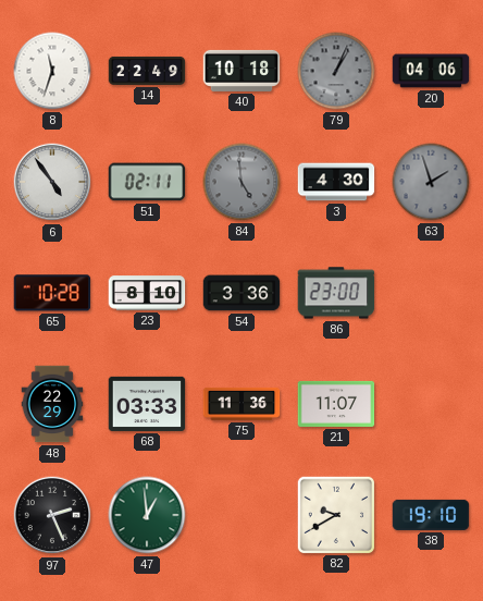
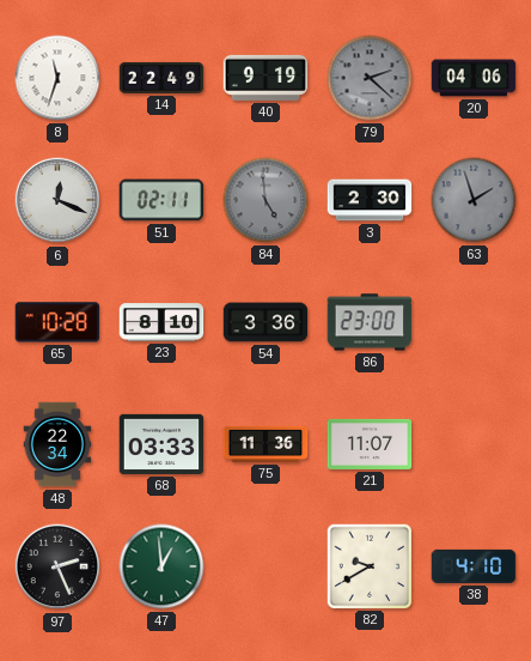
40: 10:18 -> 9:19
79: 1:04 -> 2:22
6: 4:54 -> 12:19
3: 4:30 -> 2:30
48: 22:29 -> 22:34
38: 19:10 -> 4:10
